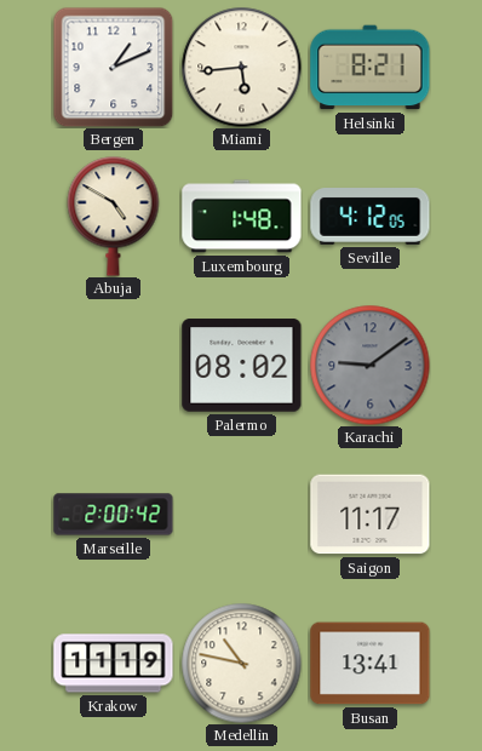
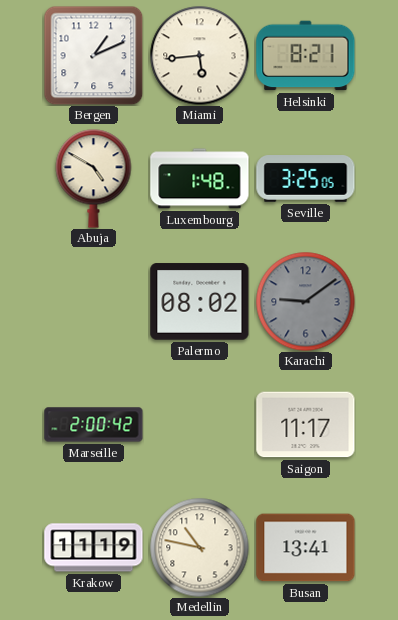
Seville: 4:12 -> 3:25
